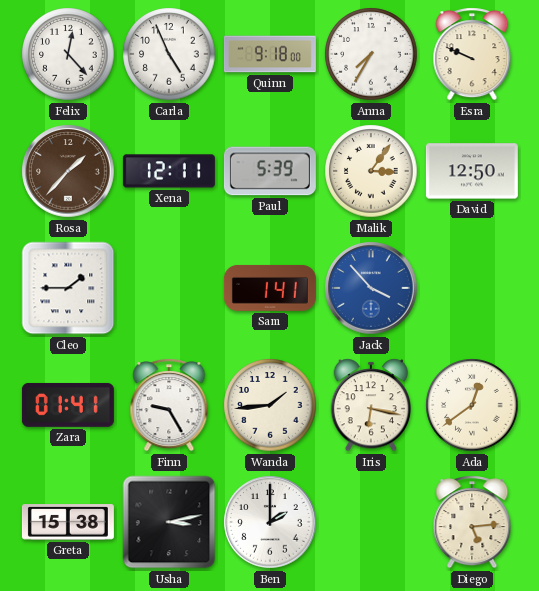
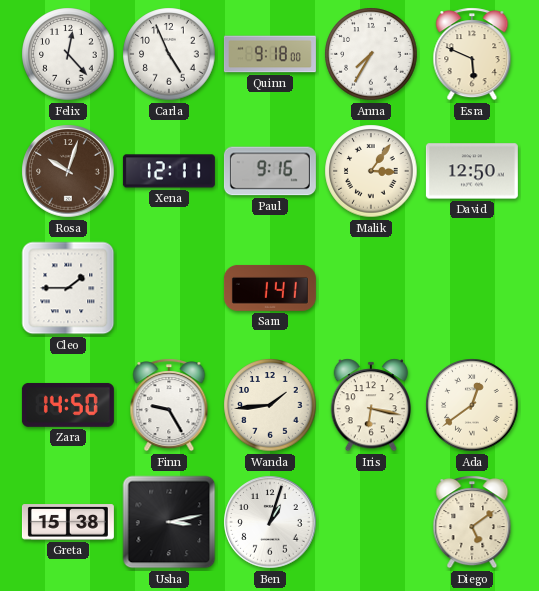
Esra: 9:49 -> 5:49
Rosa: 1:37 -> 10:03
Paul: 5:39 -> 9:16
Jack: 3:53 -> none
Zara: 01:41 -> 14:50
Ben: 2:00 -> 1:03
Diego: 5:14 -> 5:09
